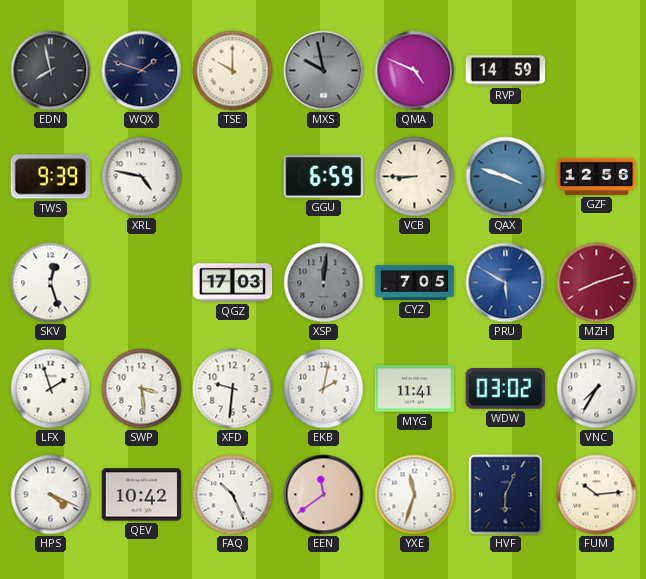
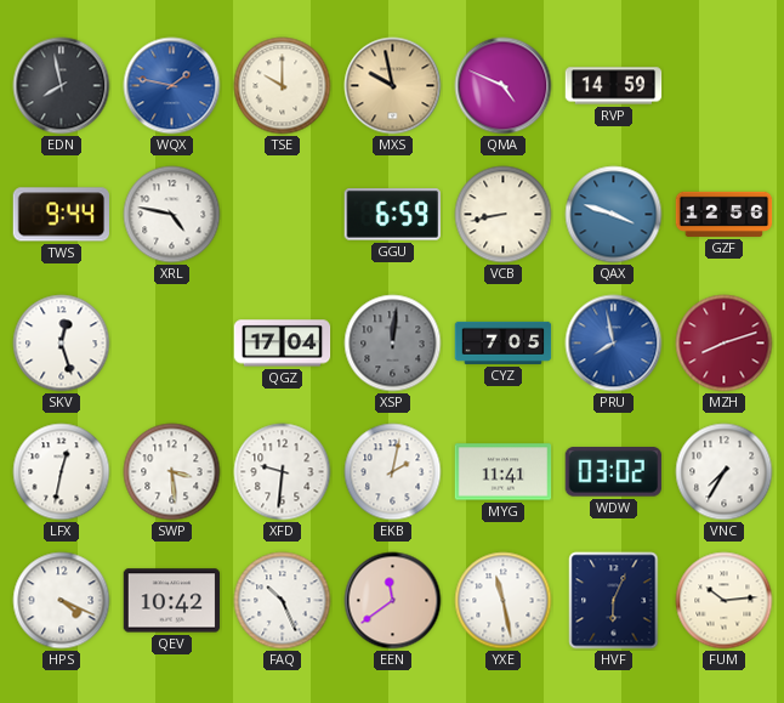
WQX: 1:48 -> 1:47
WQX dial: navy -> blue
MXS dial: grey -> champagne
TWS: 9:39 -> 9:44
VCB: 8:45 -> 8:43
QGZ: 17:03 -> 17:04
PRU: 5:50 -> 7:58
LFX: 1:57 -> 12:32
YXE: 11:33 -> 11:28
